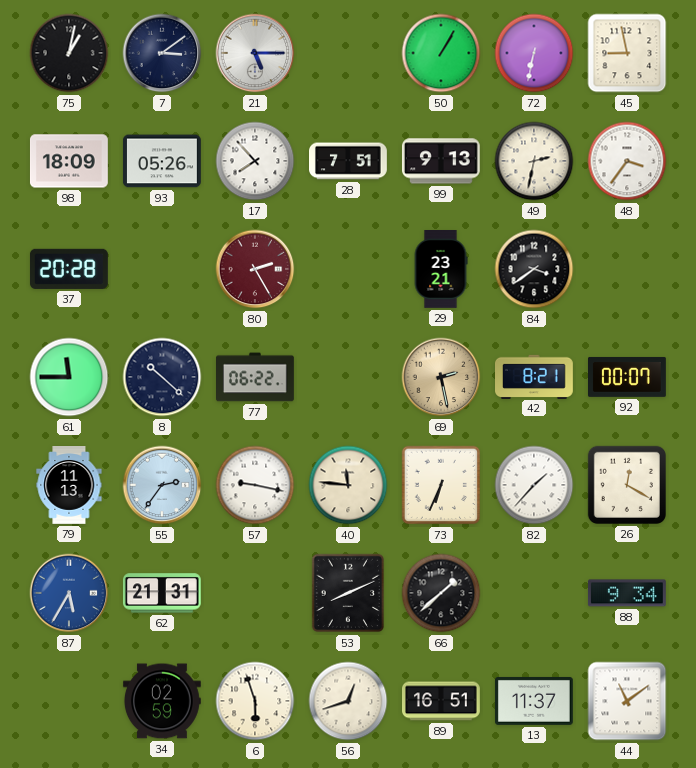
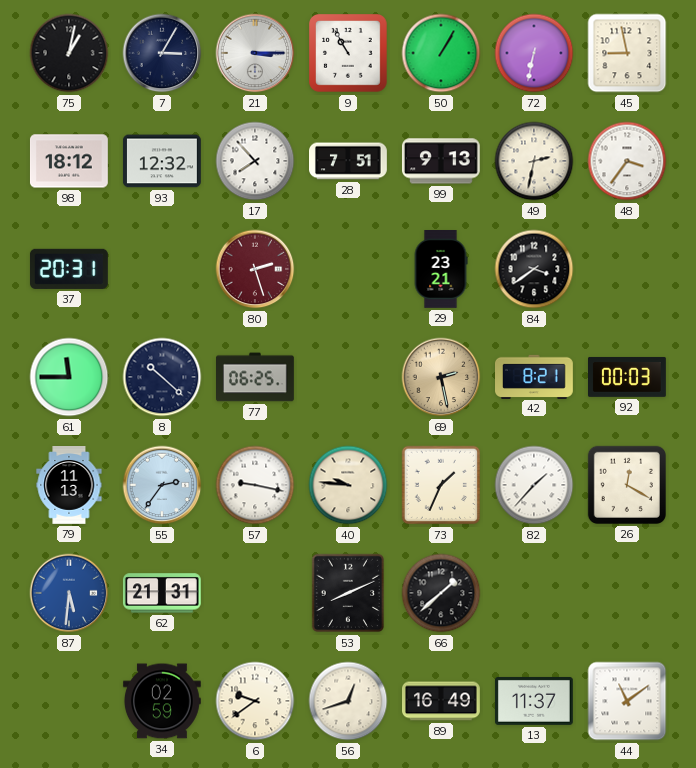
7: 3:09 -> 3:05
21: 5:15 -> 3:15
9: none -> 10:55
98: 18:09 -> 18:12
93: 05:26 -> 12:32
37: 20:28 -> 20:31
80: 2:25 -> 2:27
77: 06:22 -> 06:25
92: 00:07 -> 00:03
40: 11:46 -> 9:46
73: 6:34 -> 1:34
87: 5:35 -> 5:31
88: 9:34 -> none
6: 5:57 -> 9:39
89: 16:51 -> 16:49
